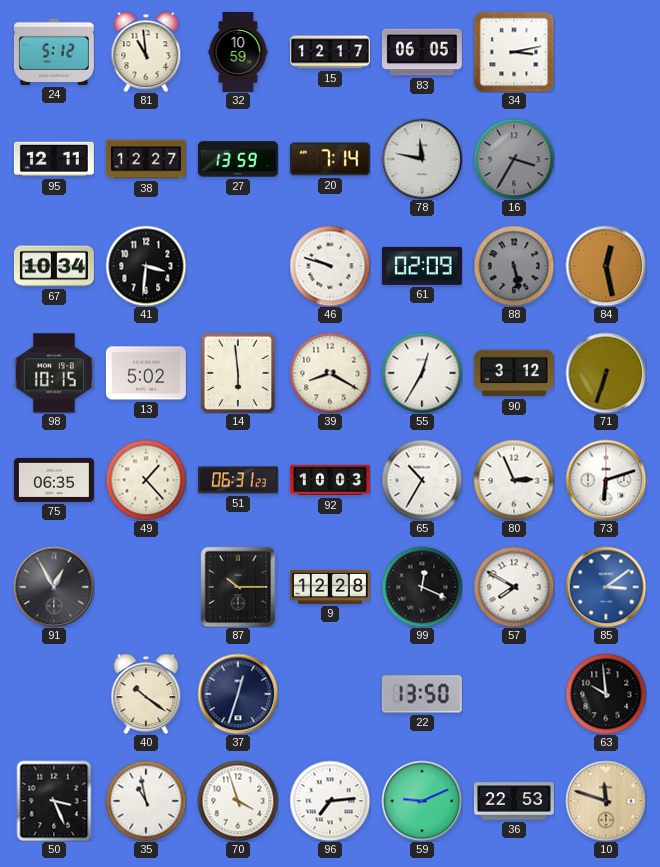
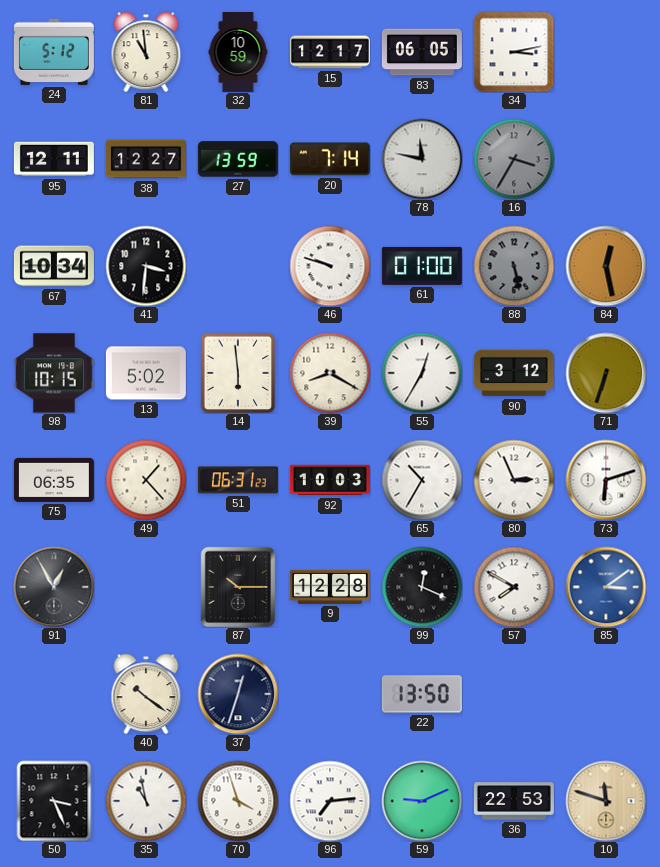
61: 02:09 -> 01:00
63: 9:59 -> none
